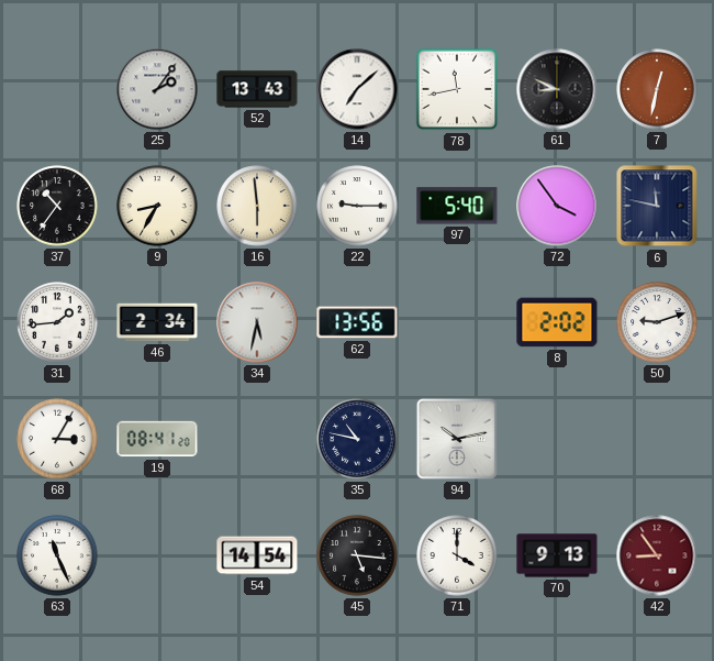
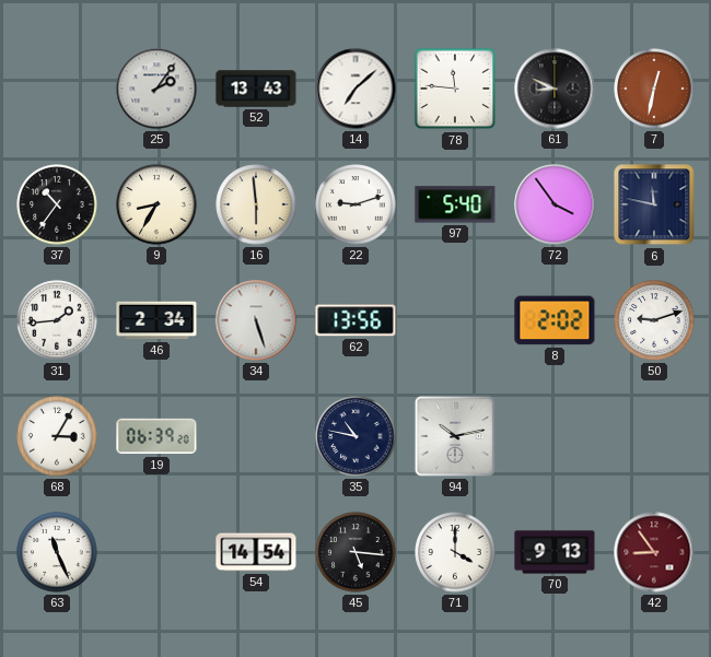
78: 11:43 -> 11:46
22: 9:15 -> 9:12
34: 5:32 -> 5:27
19: 08:41 -> 06:39
